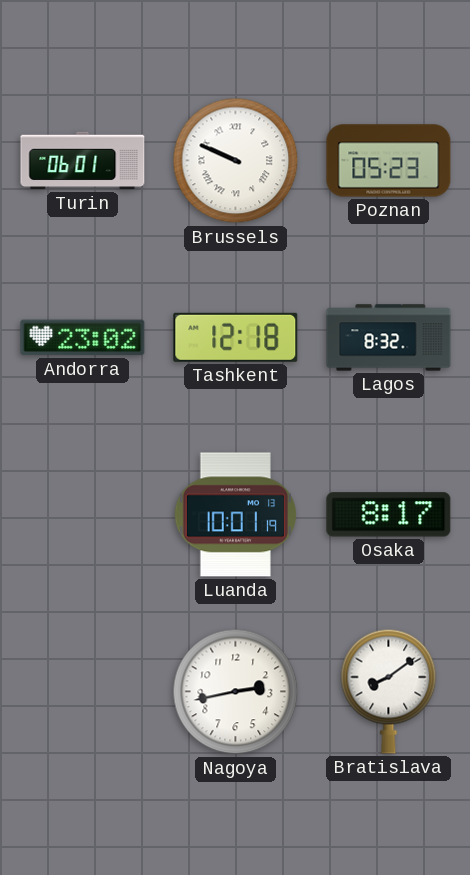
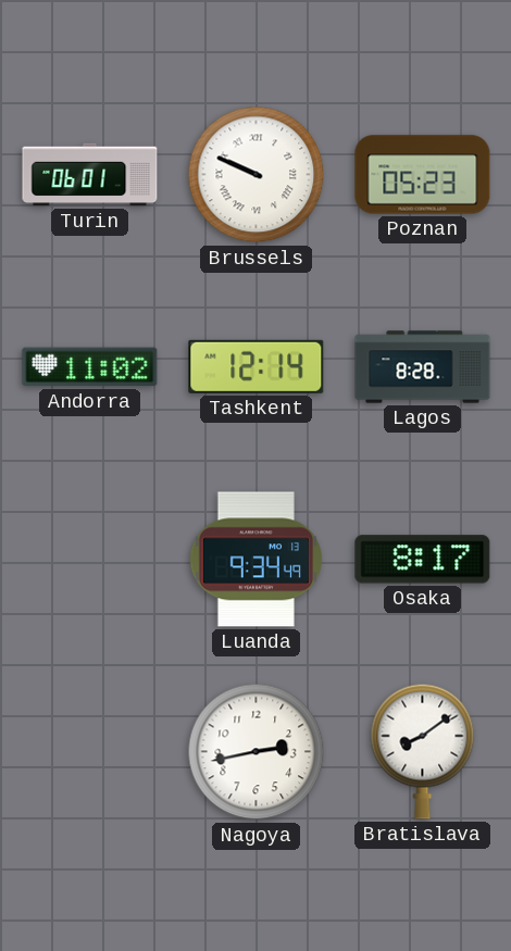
Andorra: 23:02 -> 11:02
Tashkent: 12:18 -> 12:14
Lagos: 8:32 -> 8:28
Luanda: 10:01 -> 9:34
